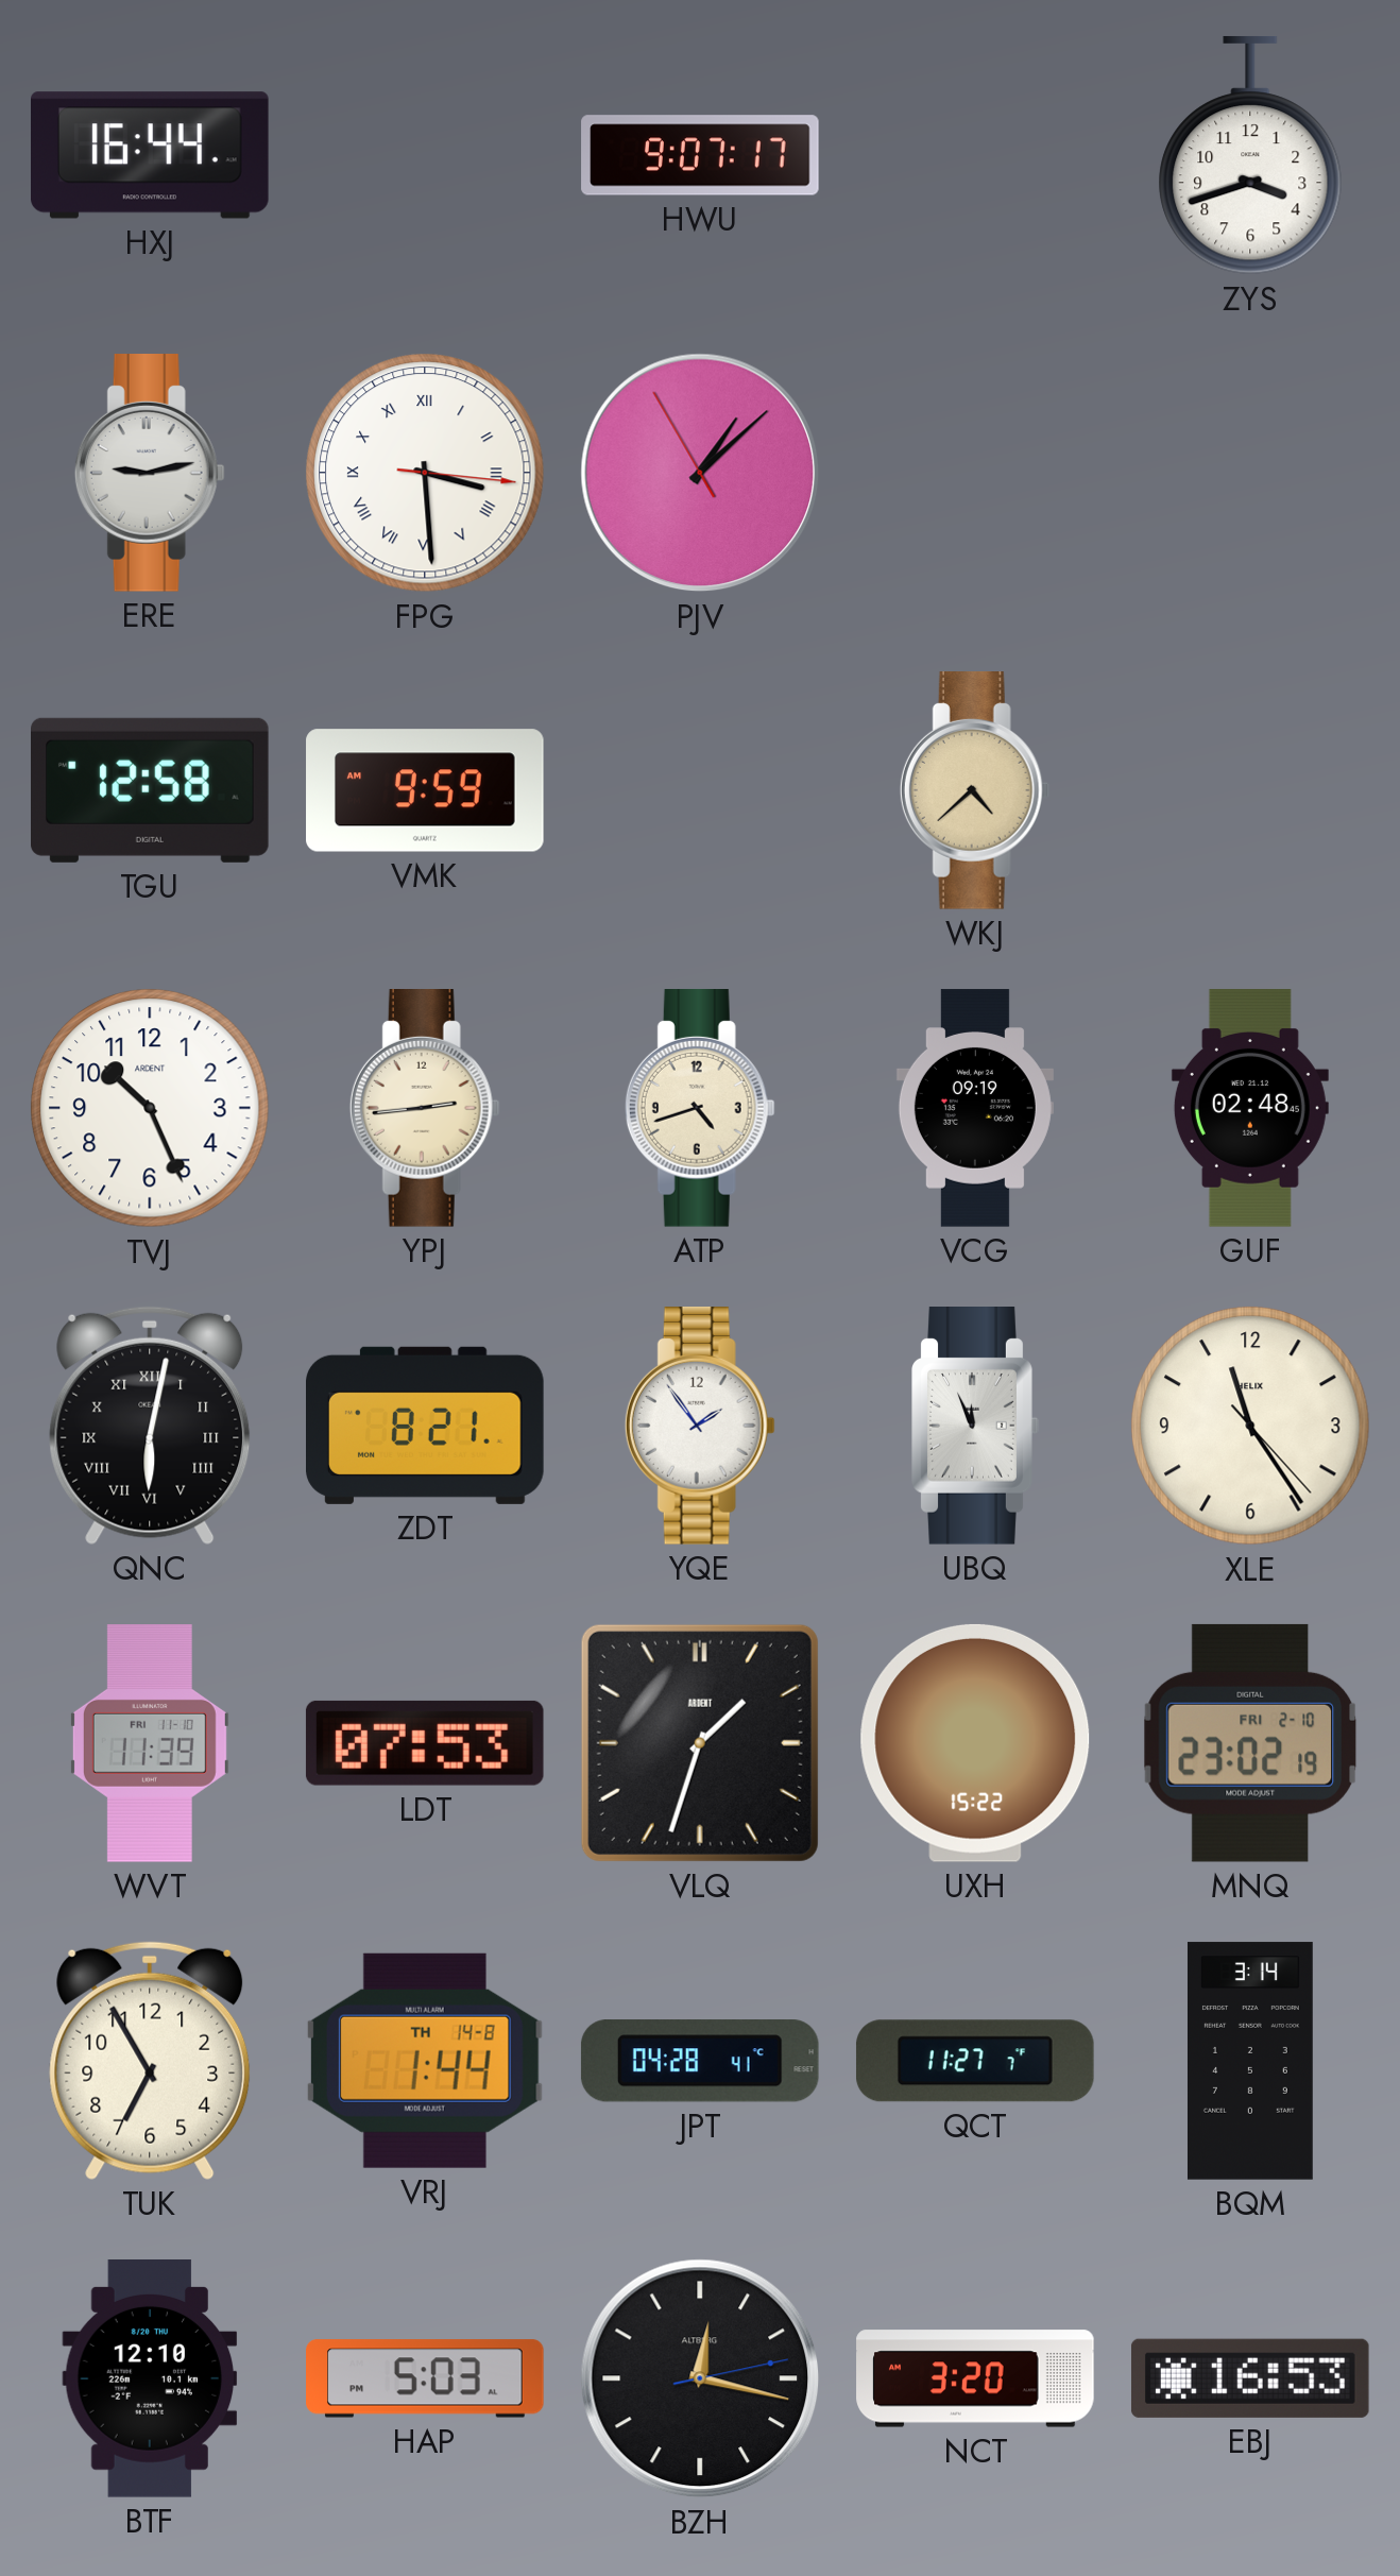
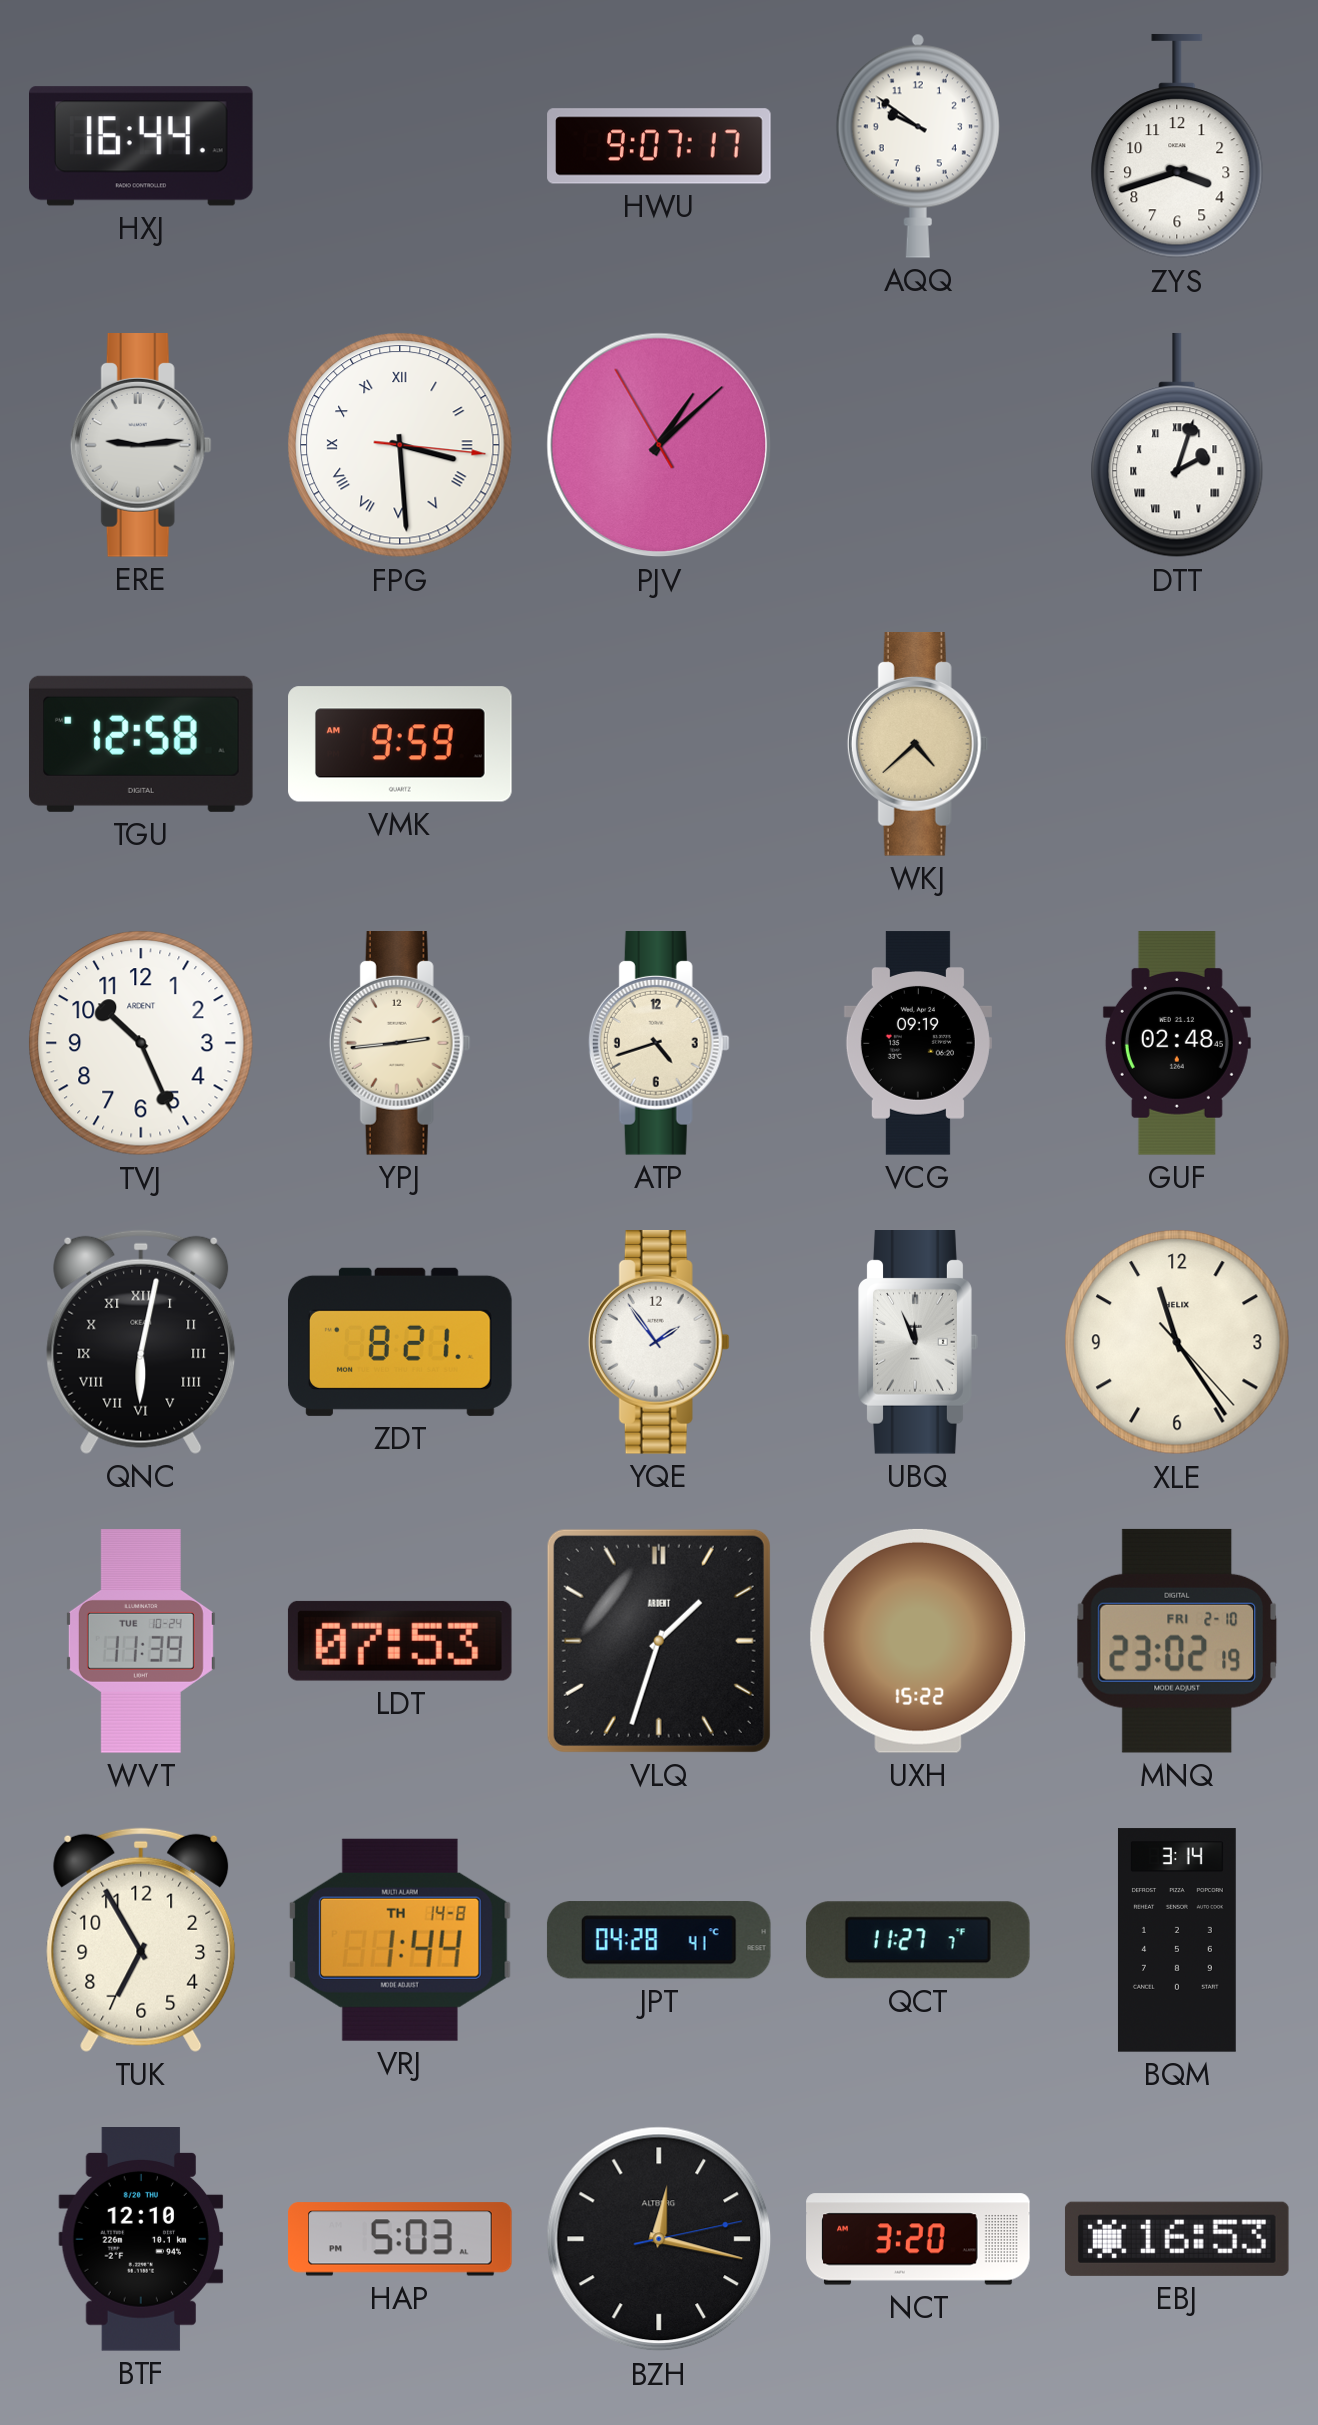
AQQ: none -> 9:51
ERE: 9:13 -> 9:14
DTT: none -> 2:03
WVT date: FRI 11-10 -> TUE 10-24
